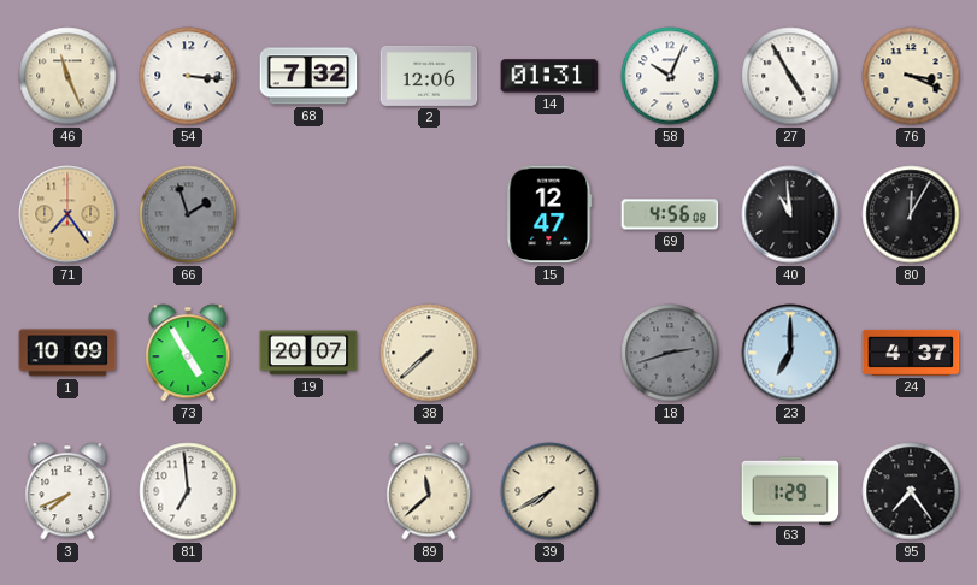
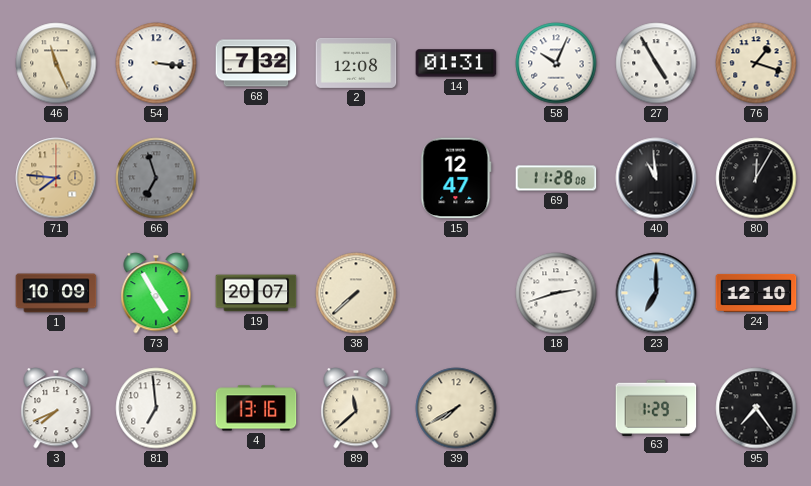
2: 12:06 -> 12:08
76: 3:19 -> 1:18
71: 7:24 -> 7:46
66: 1:57 -> 6:57
69: 4:56 -> 11:28
18 dial: grey -> white
24: 4:37 -> 12:10
4: none -> 13:16
